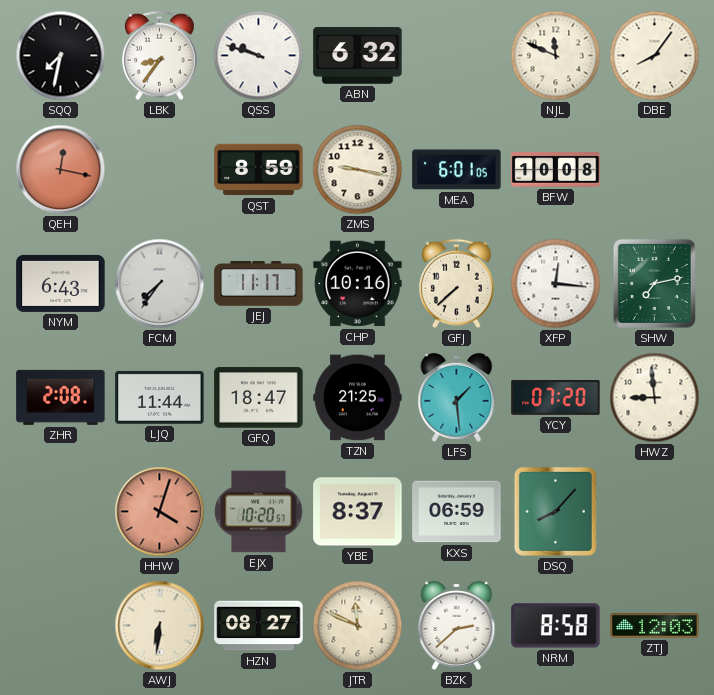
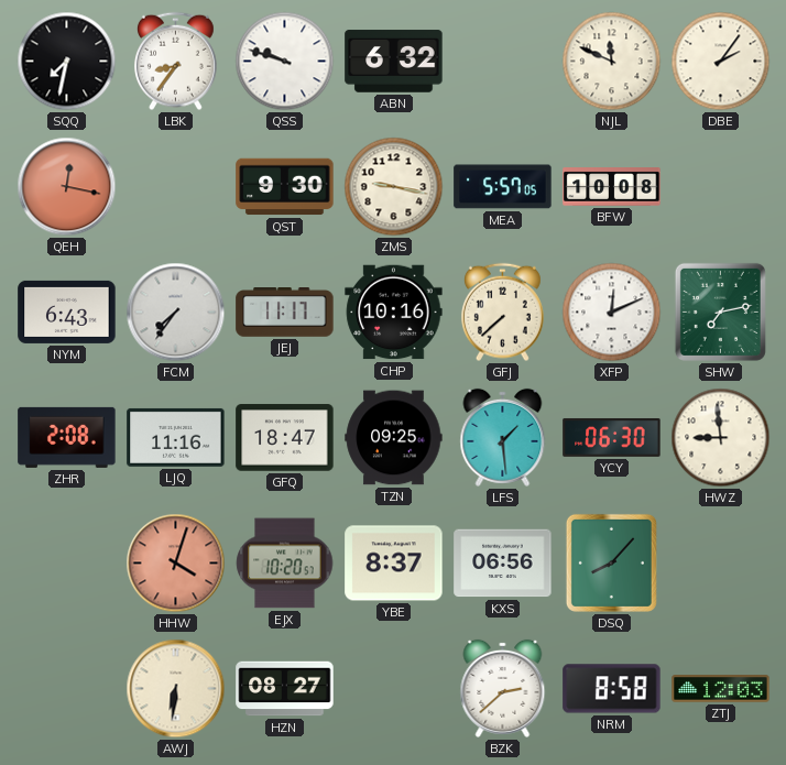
DBE: 8:06 -> 2:06
QST: 8:59 -> 9:30
MEA: 6:01 -> 5:57
XFP: 12:16 -> 12:11
LJQ: 11:44 -> 11:16
TZN: 21:25 -> 09:25
YCY: 07:20 -> 06:30
KXS: 06:59 -> 06:56
JTR: 11:49 -> none
